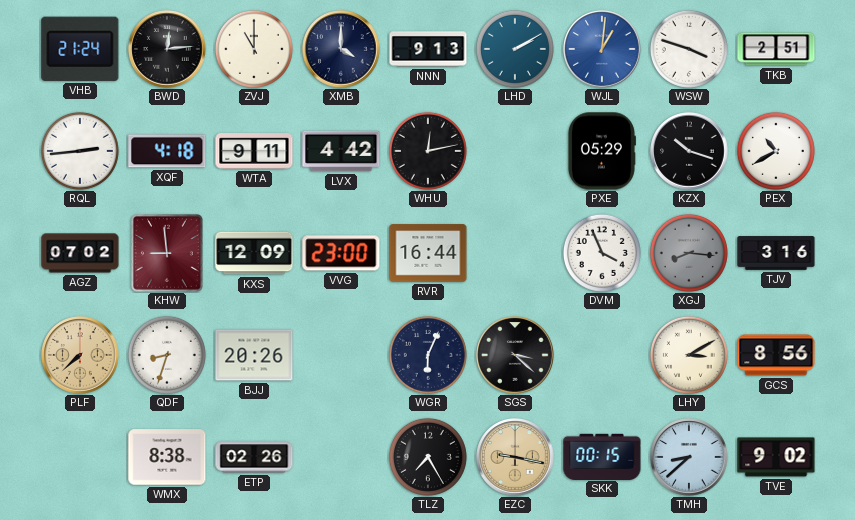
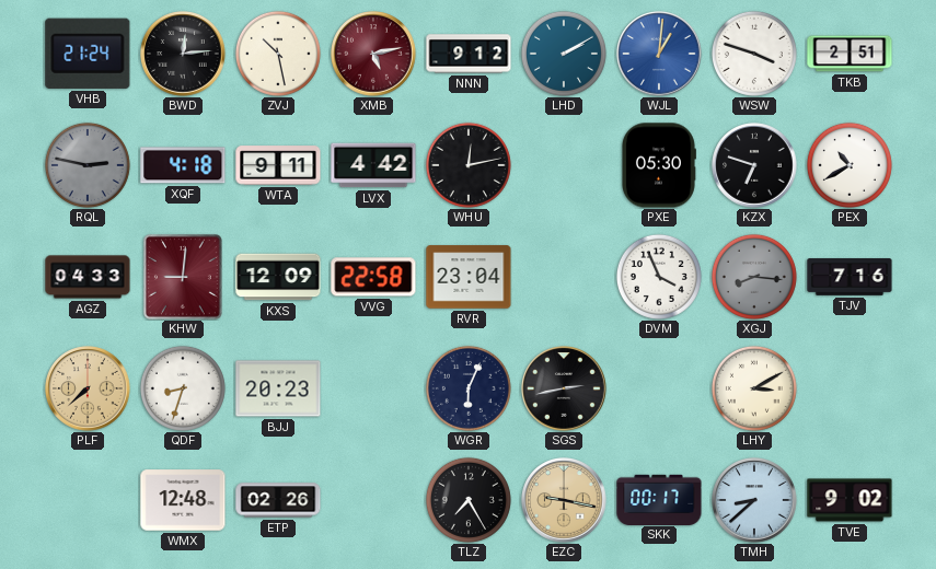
ZVJ: 11:00 -> 10:28
XMB: 4:00 -> 5:13
XMB dial: navy -> burgundy
NNN: 9:13 -> 9:12
RQL: 2:44 -> 2:47
RQL dial: white -> grey
PXE: 05:29 -> 05:30
KZX: 10:18 -> 6:48
AGZ: 07:02 -> 04:33
KHW: 8:59 -> 9:01
VVG: 23:00 -> 22:58
RVR: 16:44 -> 23:04
TJV: 3:16 -> 7:16
BJJ: 20:26 -> 20:23
SGS: 3:22 -> 2:43
GCS: 8:56 -> none
WMX: 8:38 -> 12:48
SKK: 00:15 -> 00:17
